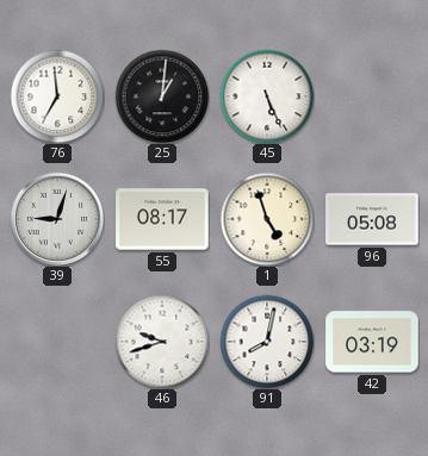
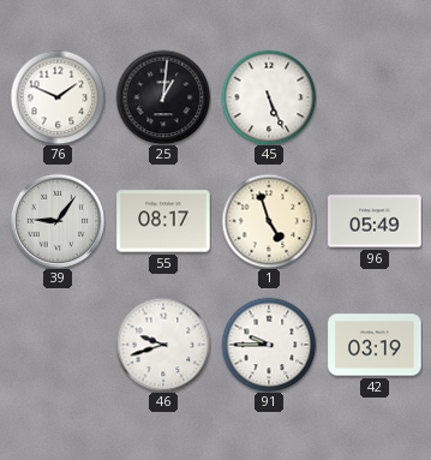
76: 6:59 -> 1:49
39: 9:03 -> 9:06
96: 05:08 -> 05:49
91: 8:02 -> 9:45
